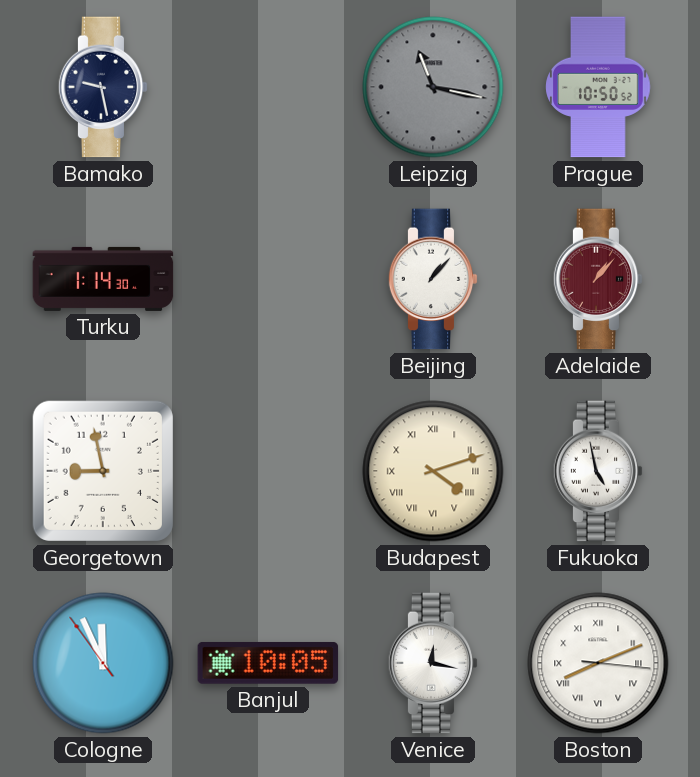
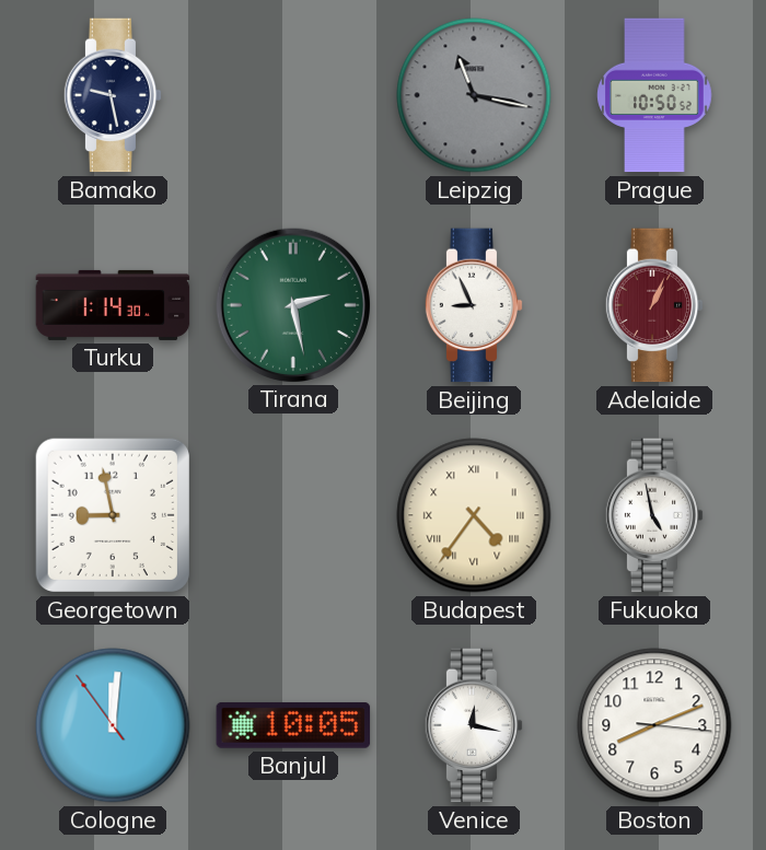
Tirana: none -> 2:28
Beijing: 1:07 -> 8:56
Adelaide: 1:07 -> 1:04
Budapest: 4:12 -> 4:36
Cologne: 11:55 -> 12:00
Boston numerals: Roman -> Arabic
